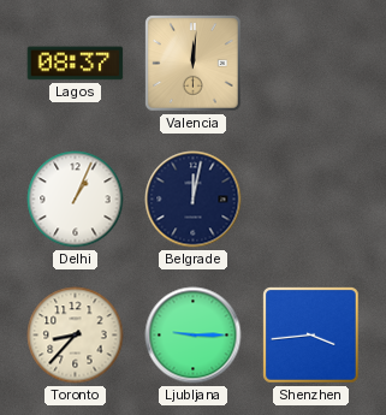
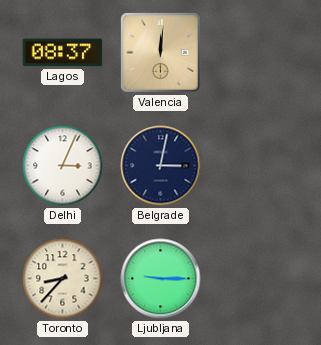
Delhi: 1:04 -> 3:04
Belgrade: 12:02 -> 3:02
Shenzhen: 3:44 -> none
